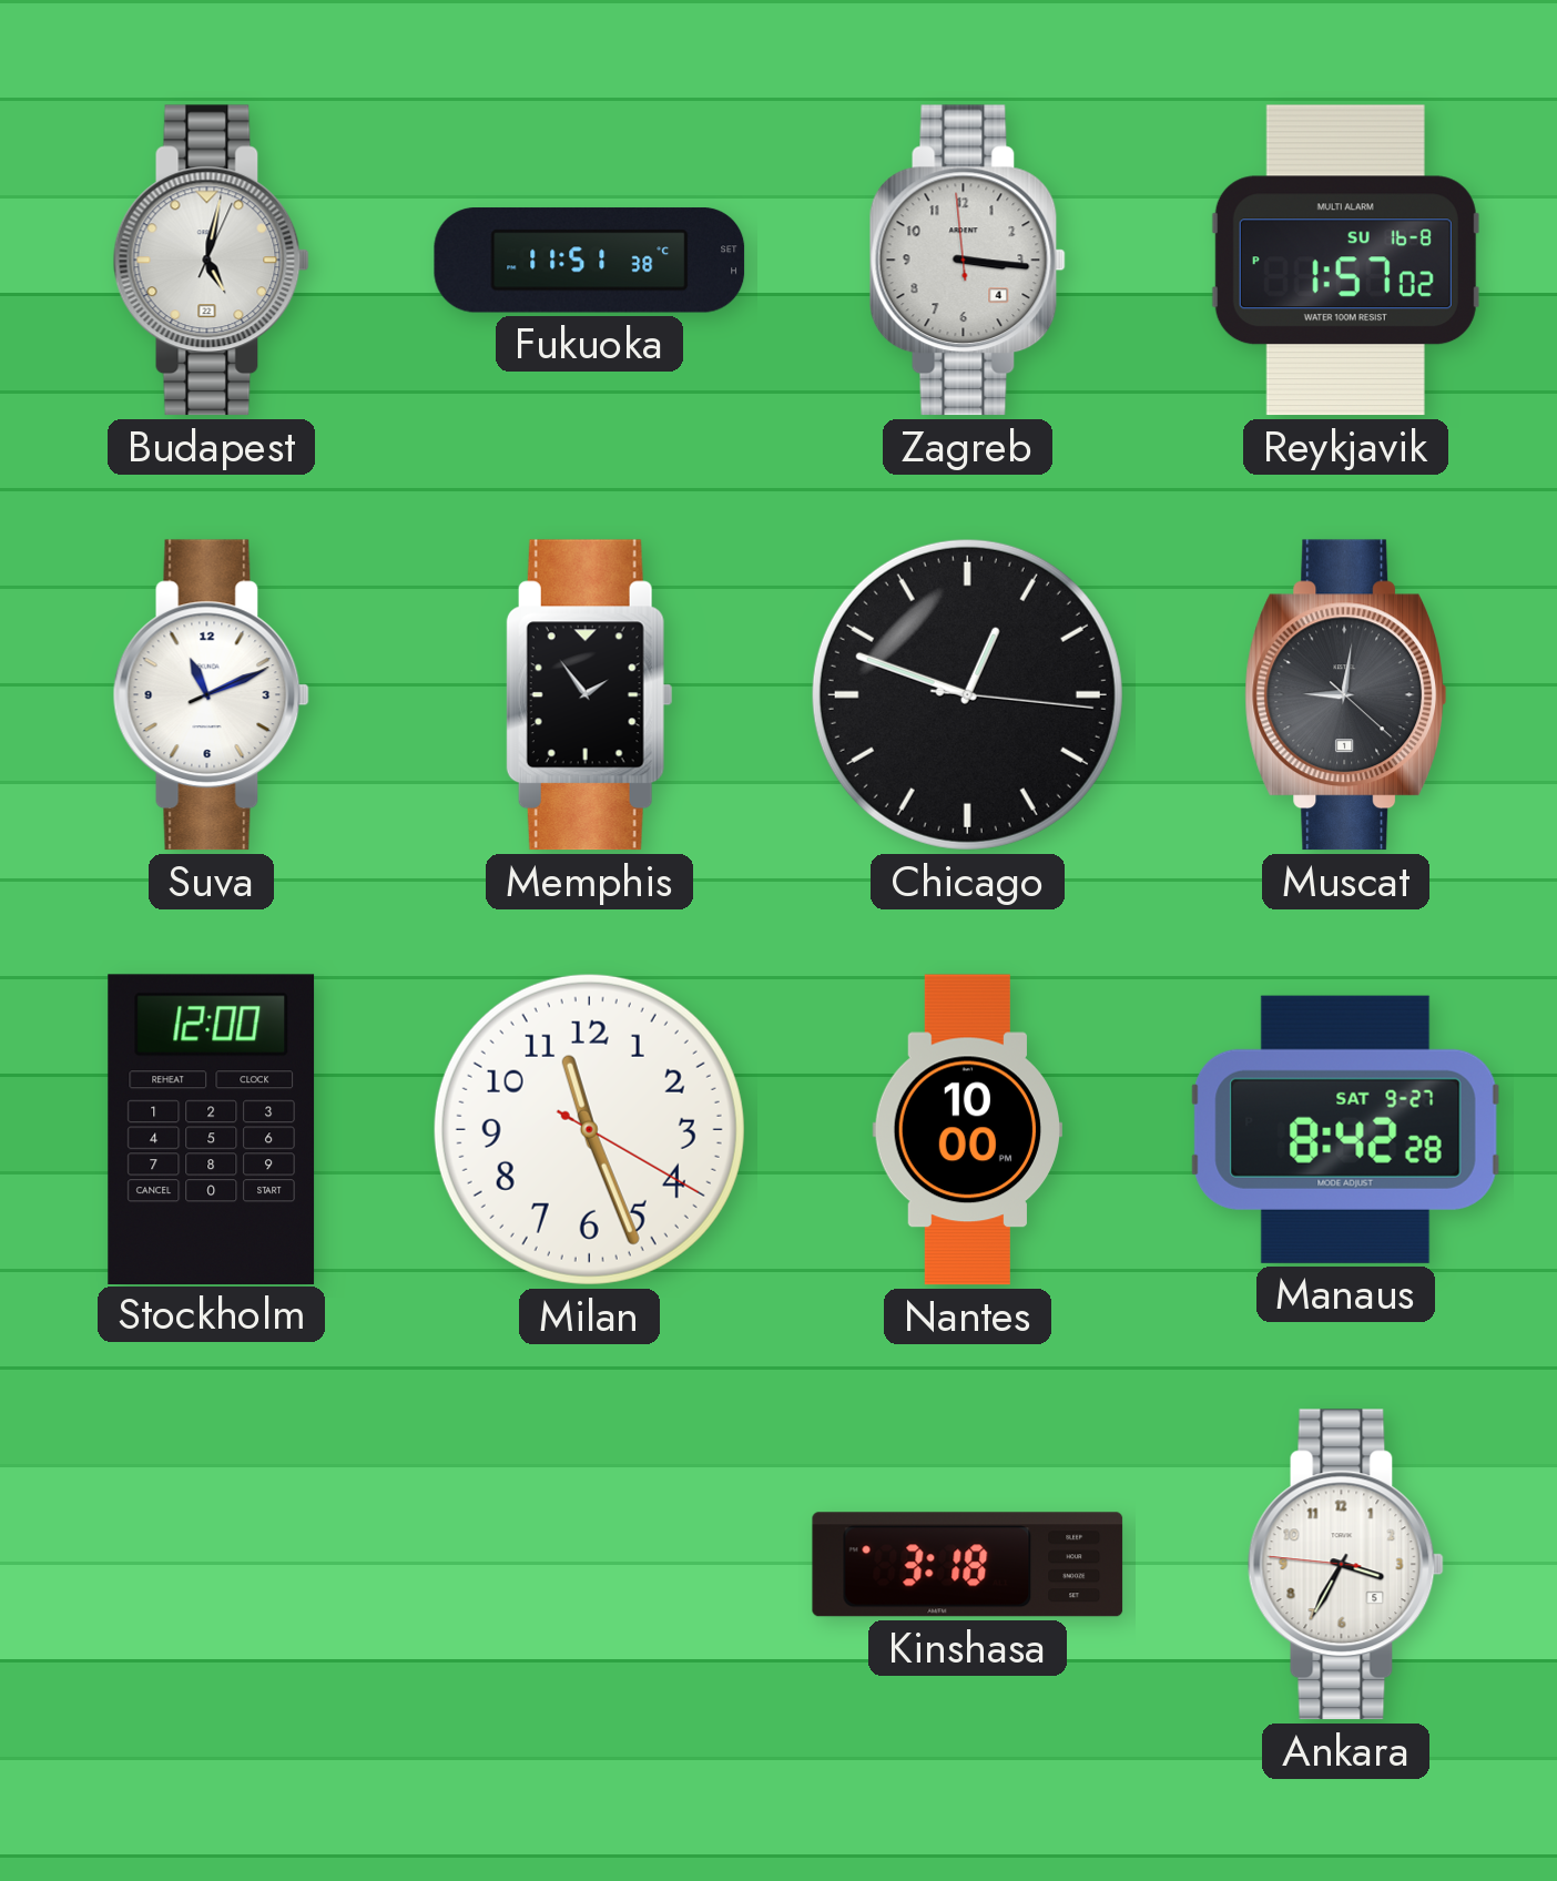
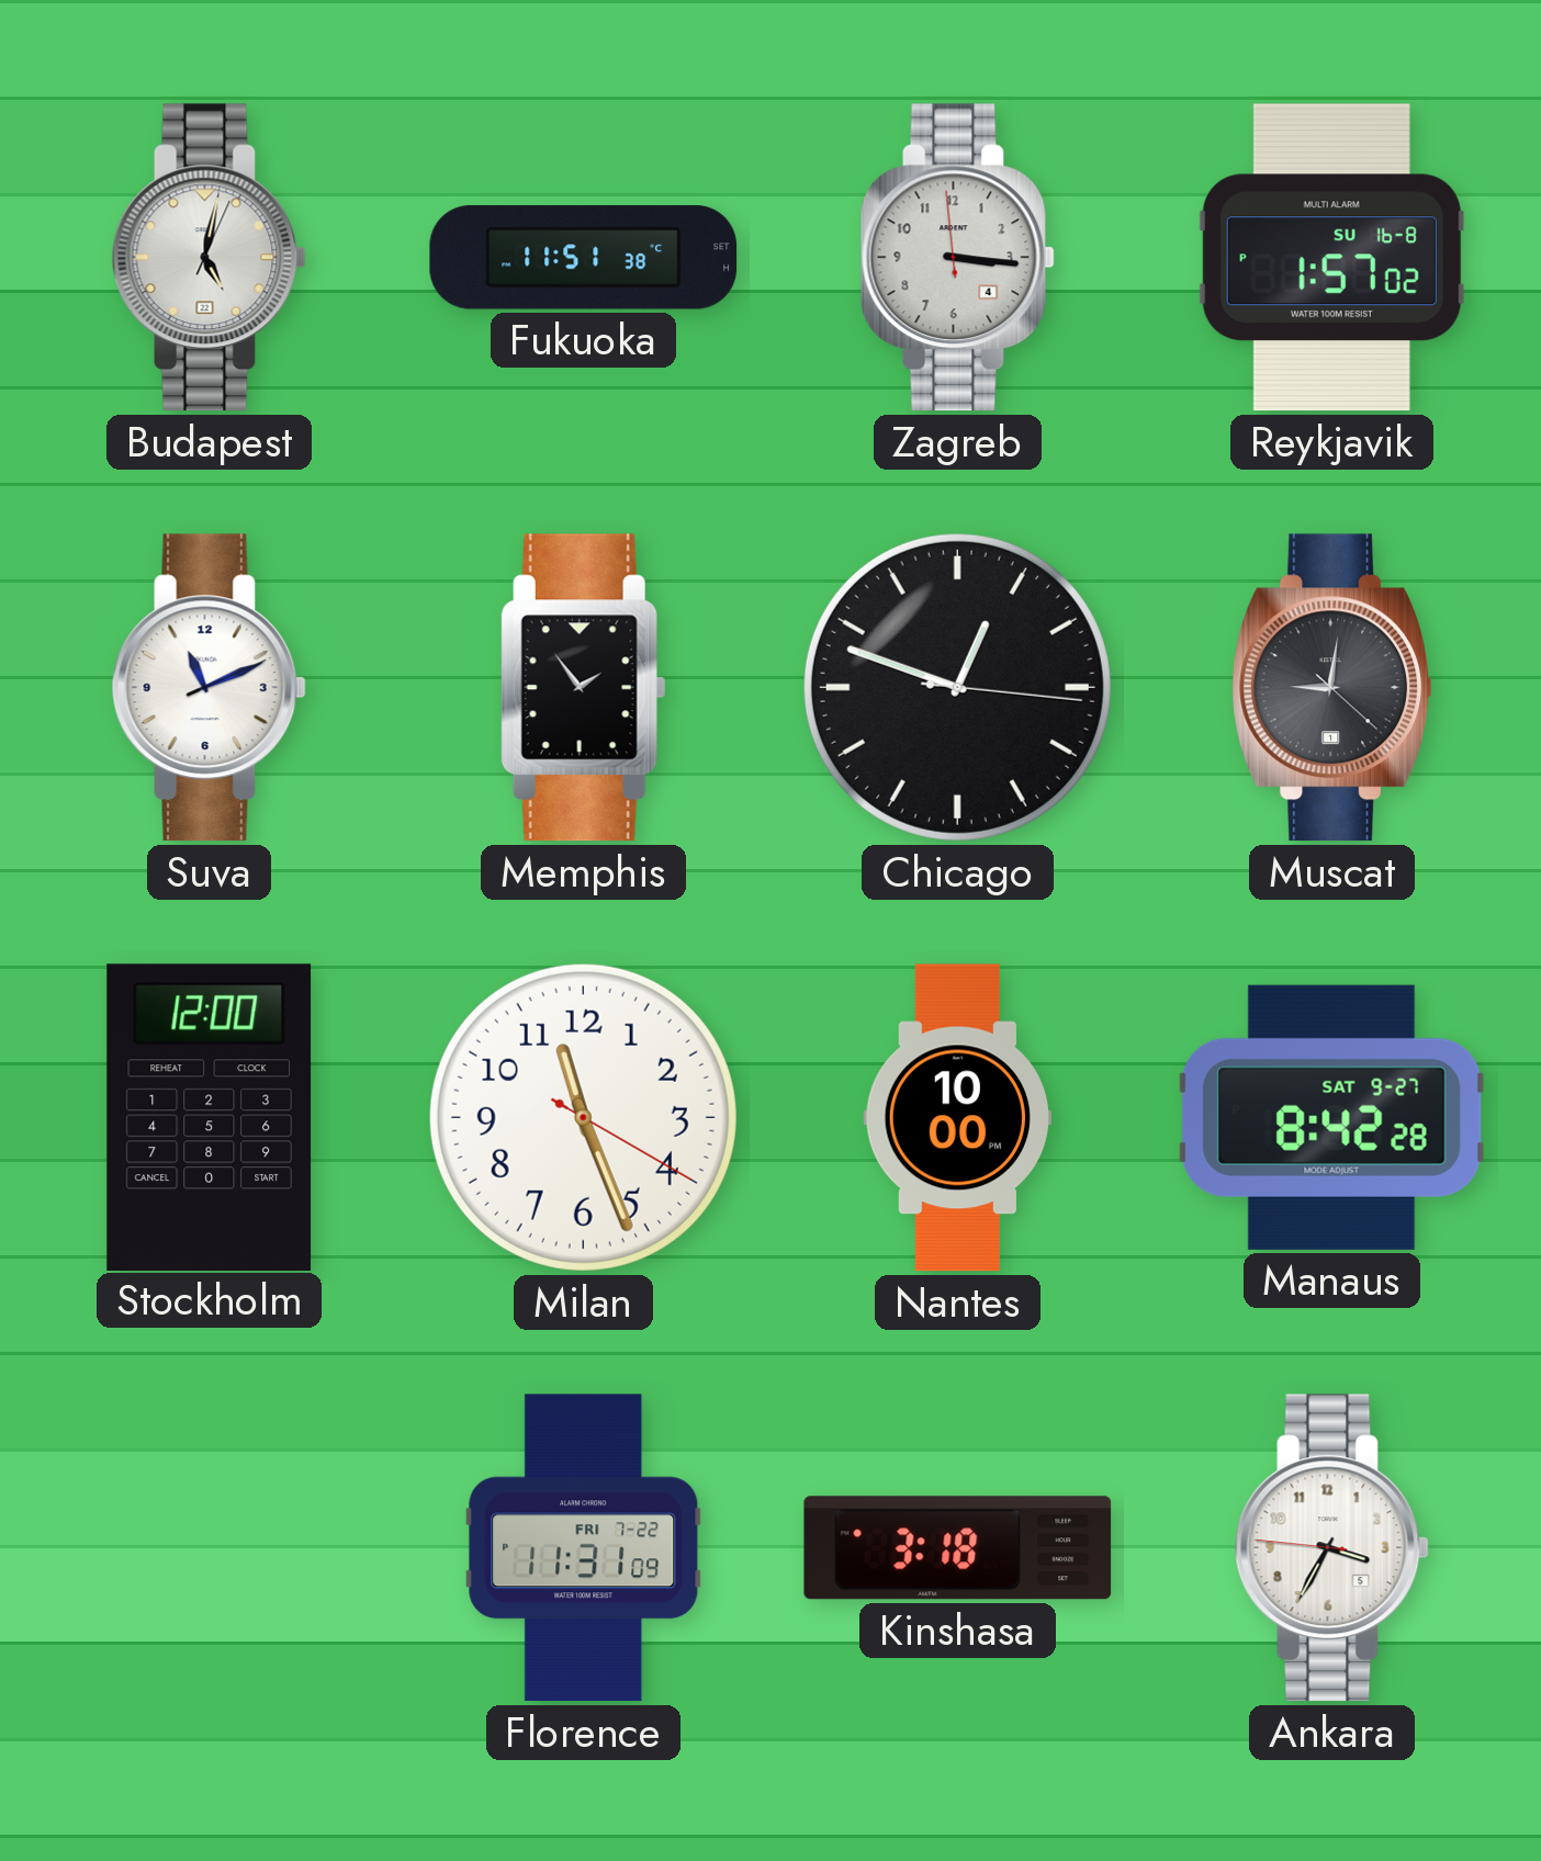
Florence: none -> 11:31
